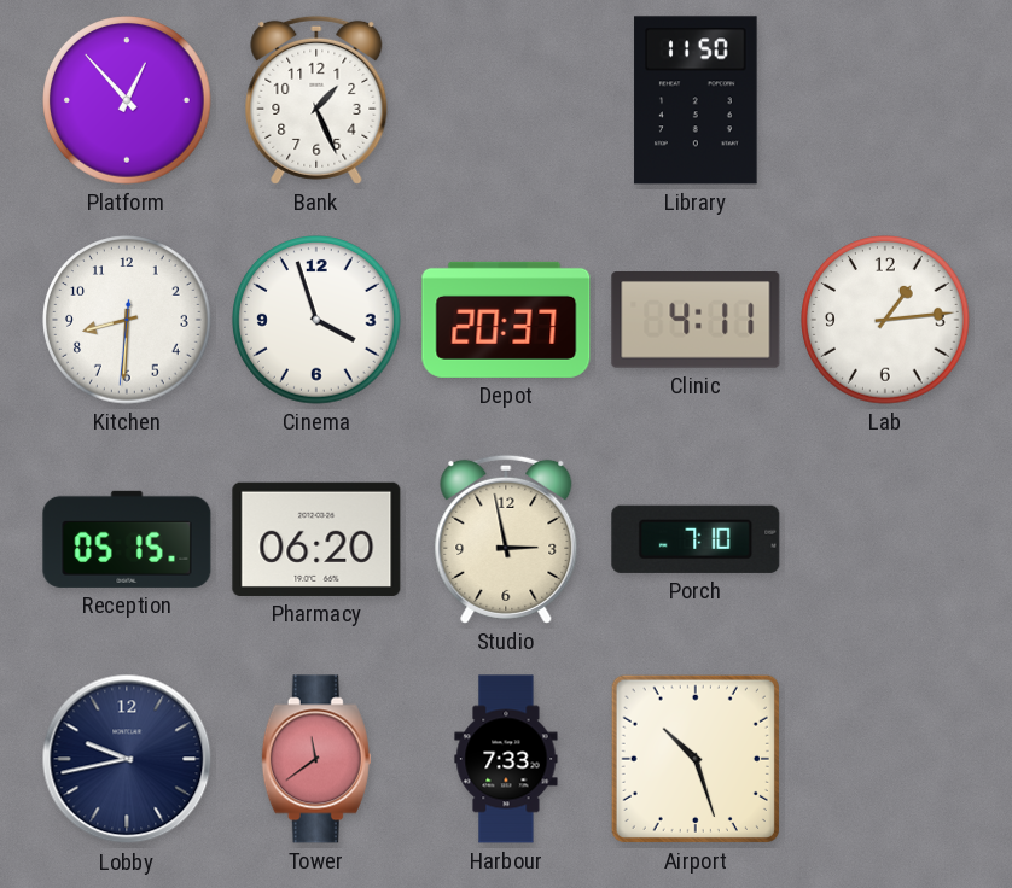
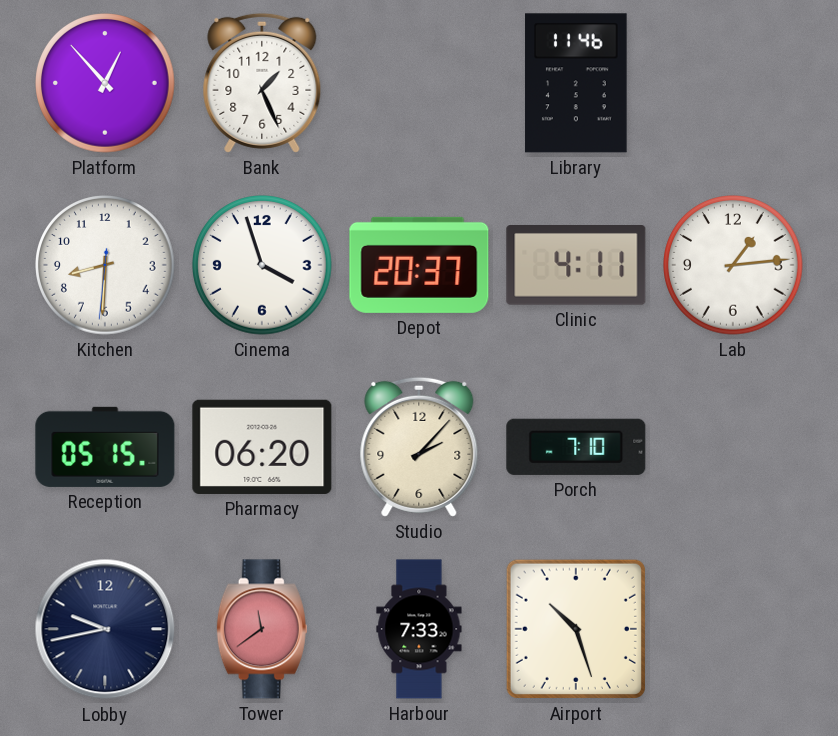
Library: 11:50 -> 11:46
Studio: 2:58 -> 2:07
